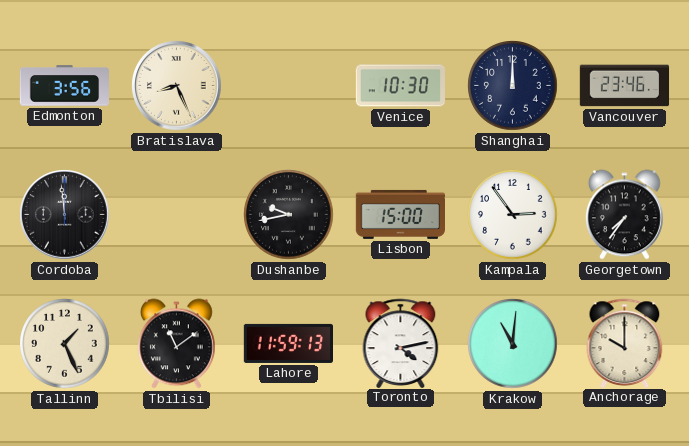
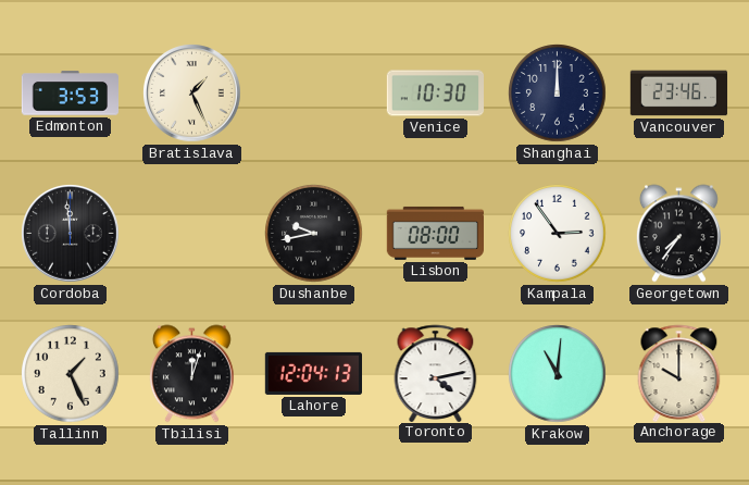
Edmonton: 3:56 -> 3:53
Bratislava: 8:26 -> 1:26
Lisbon: 15:00 -> 08:00
Tbilisi: 11:09 -> 12:03
Lahore: 11:59 -> 12:04
